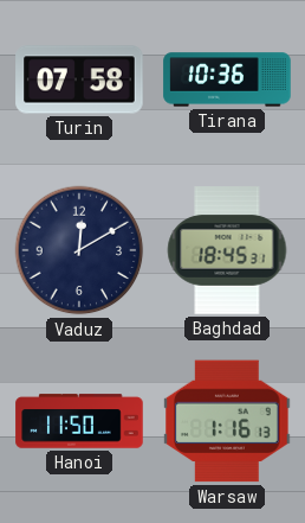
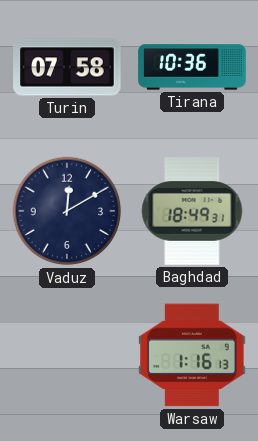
Baghdad: 18:45 -> 18:49
Hanoi: 11:50 -> none
